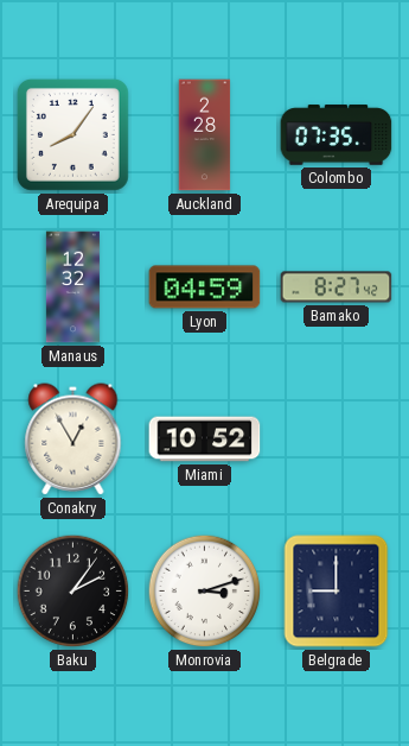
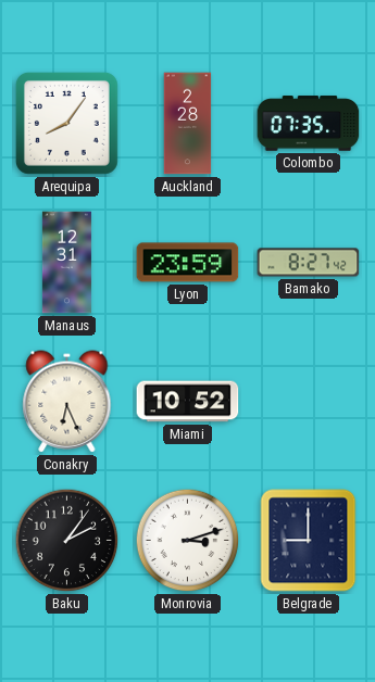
Manaus: 12:32 -> 12:31
Lyon: 04:59 -> 23:59
Conakry: 12:55 -> 6:26
